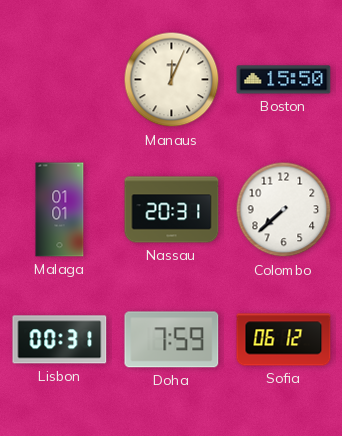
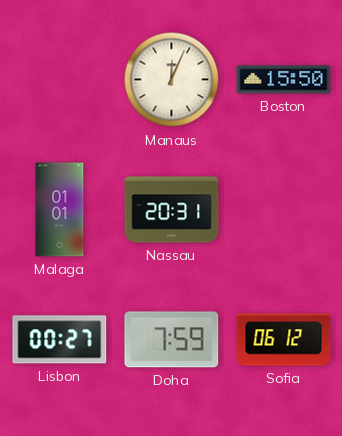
Colombo: 7:38 -> none
Lisbon: 00:31 -> 00:27
